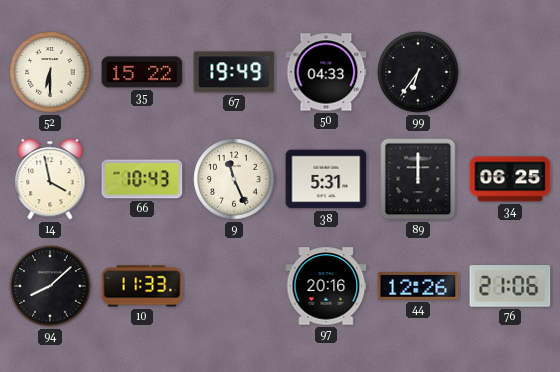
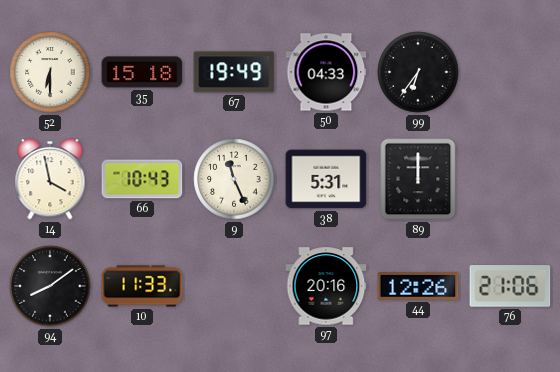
35: 15:22 -> 15:18
34: 06:25 -> none
94: 8:08 -> 8:09
